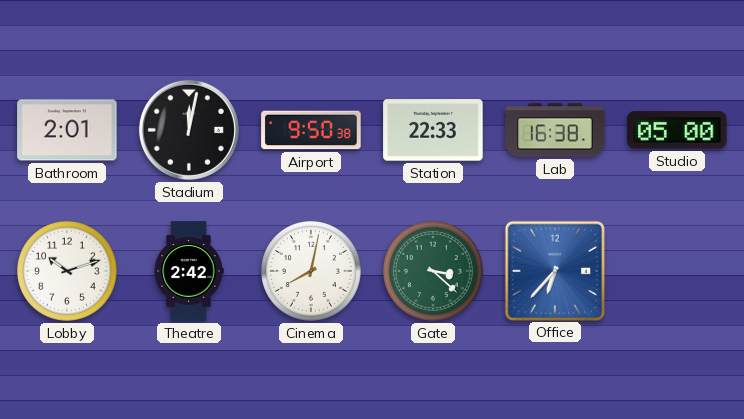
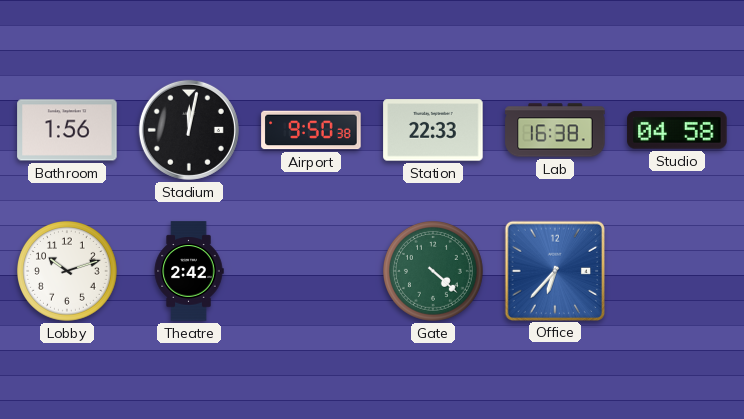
Bathroom: 2:01 -> 1:56
Studio: 05:00 -> 04:58
Cinema: 8:02 -> none
Gate: 3:22 -> 4:22
